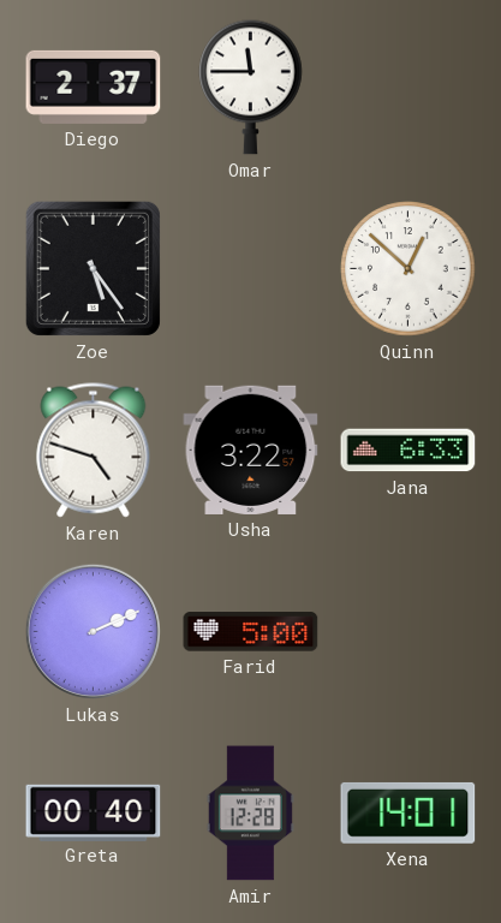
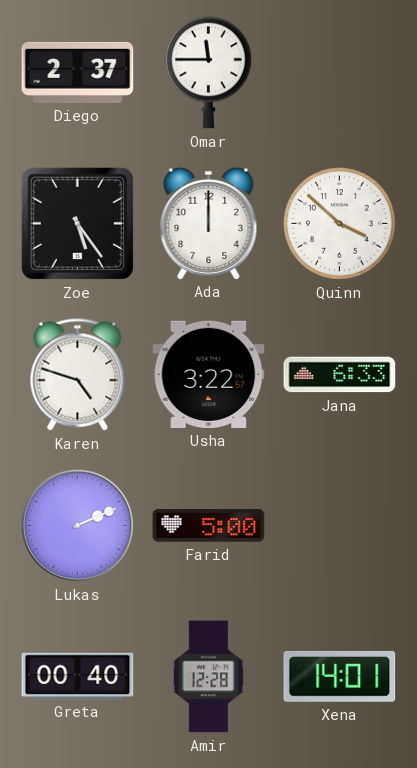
Ada: none -> 12:00
Quinn: 12:52 -> 3:52
